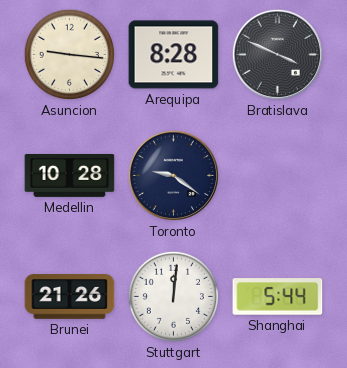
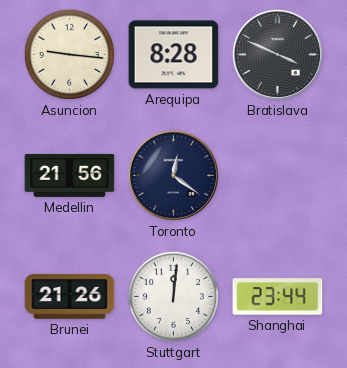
Medellin: 10:28 -> 21:56
Toronto: 9:21 -> 12:21
Shanghai: 5:44 -> 23:44
